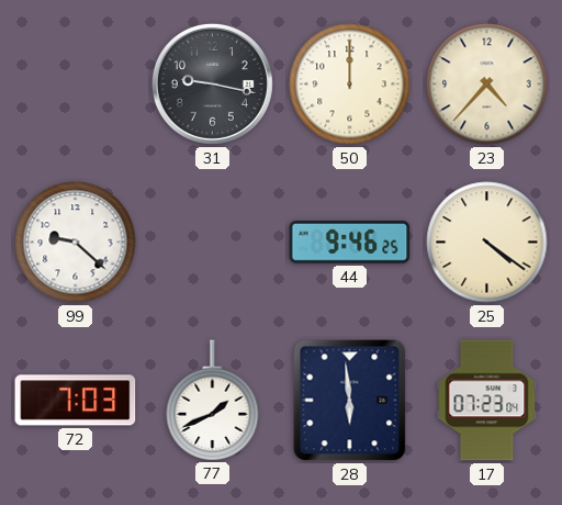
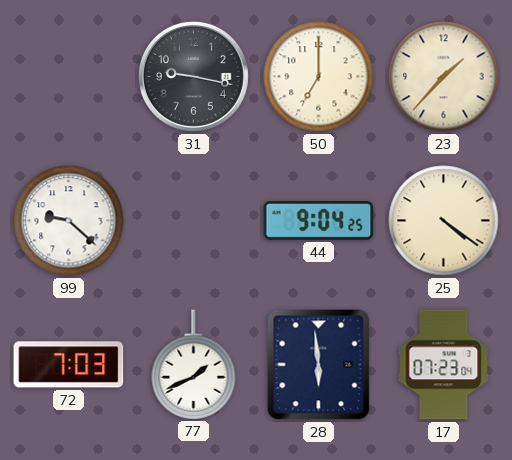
50: 12:00 -> 7:00
23: 4:37 -> 1:37
44: 9:46 -> 9:04
